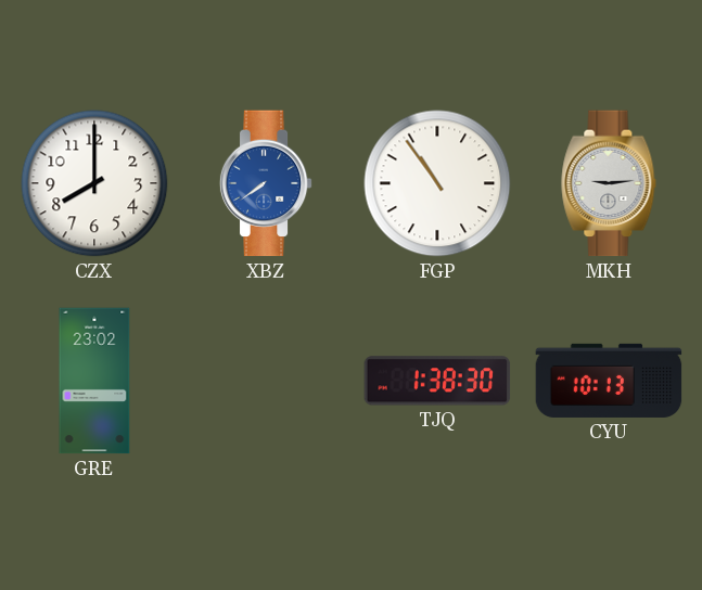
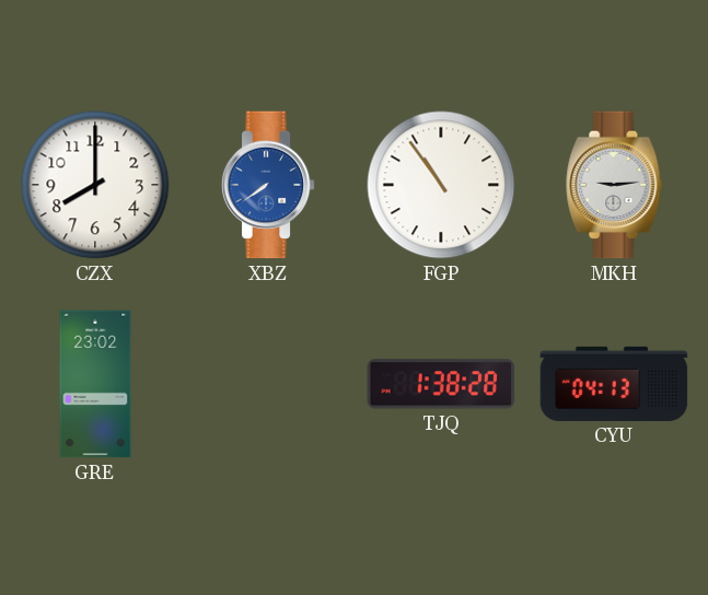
TJQ: 1:38:30 -> 1:38:28
CYU: 10:13 -> 04:13
